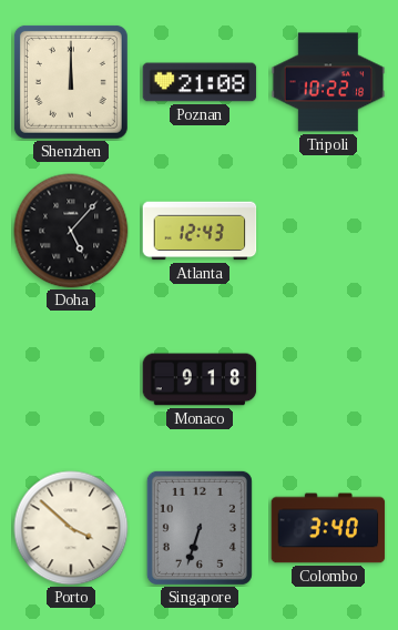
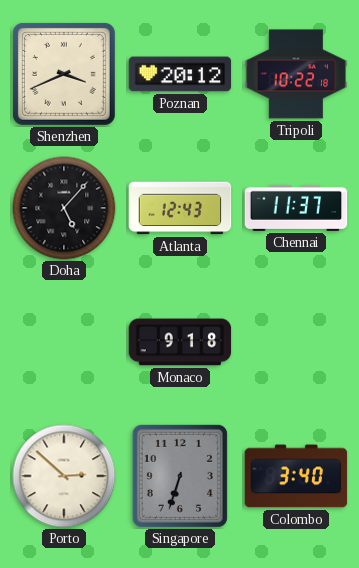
Shenzhen: 12:00 -> 3:41
Poznan: 21:08 -> 20:12
Chennai: none -> 11:37
Porto: 3:52 -> 2:52
